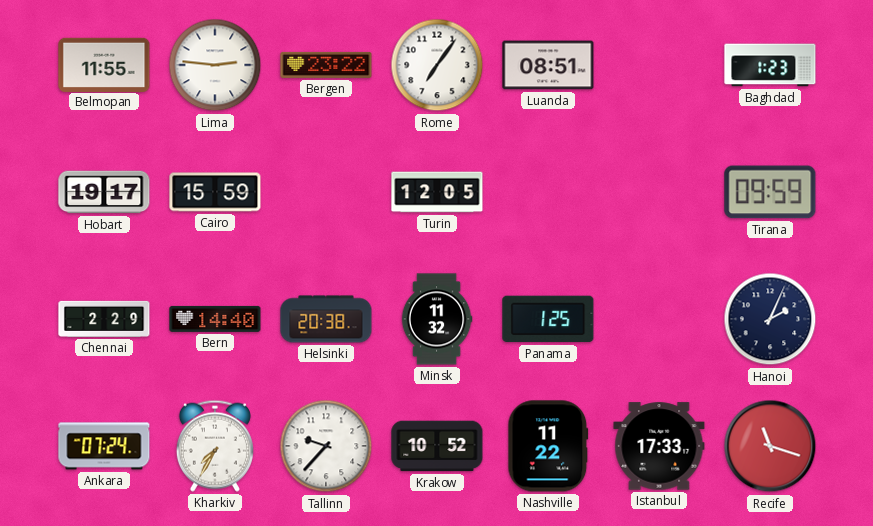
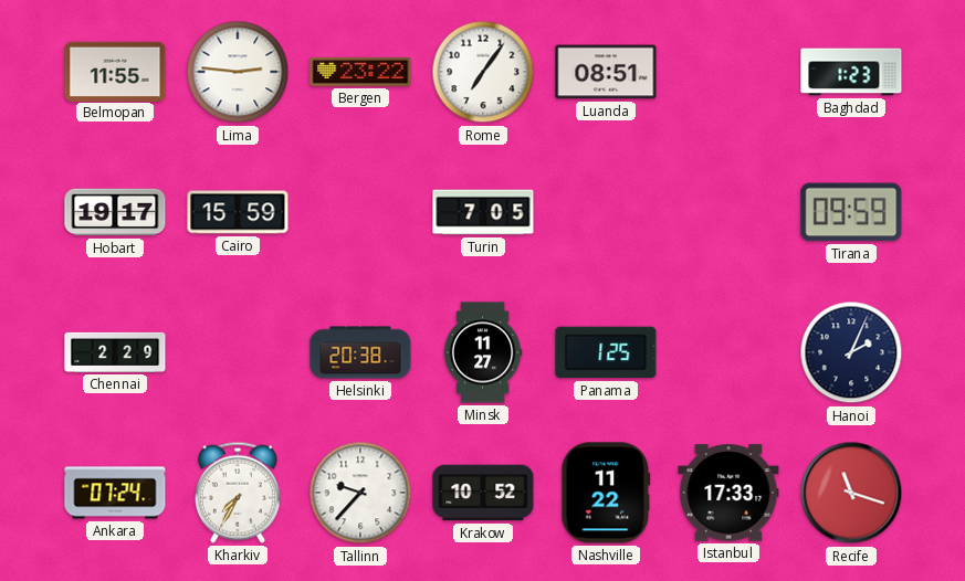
Turin: 12:05 -> 7:05
Bern: 14:40 -> none
Minsk: 11:32 -> 11:27
